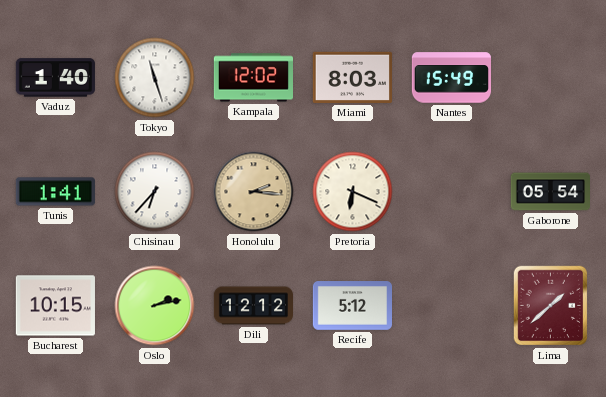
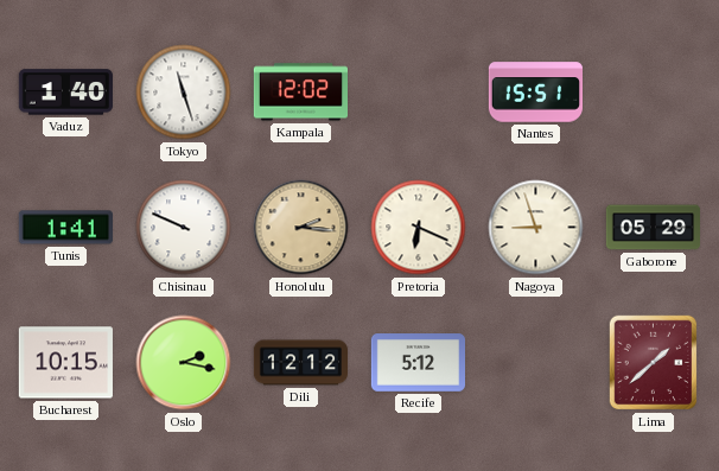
Miami: 8:03 -> none
Nantes: 15:49 -> 15:51
Chisinau: 6:37 -> 9:49
Nagoya: none -> 8:57
Gaborone: 05:54 -> 05:29
Oslo: 2:13 -> 2:17
